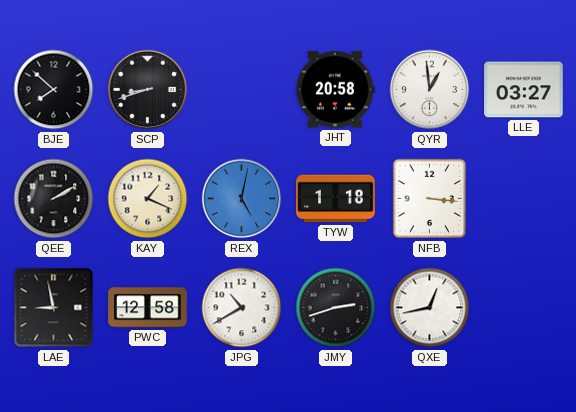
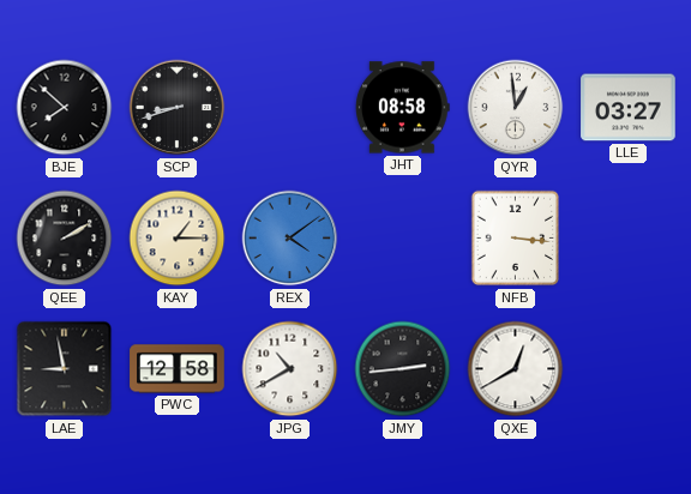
JHT: 20:58 -> 08:58
KAY: 1:19 -> 1:15
REX: 5:02 -> 4:09
TYW: 1:18 -> none
JMY: 2:42 -> 2:44
QXE: 12:43 -> 12:40
